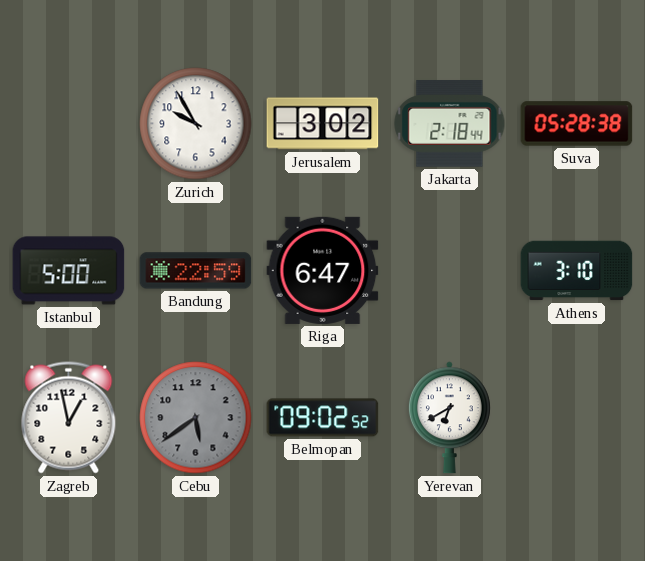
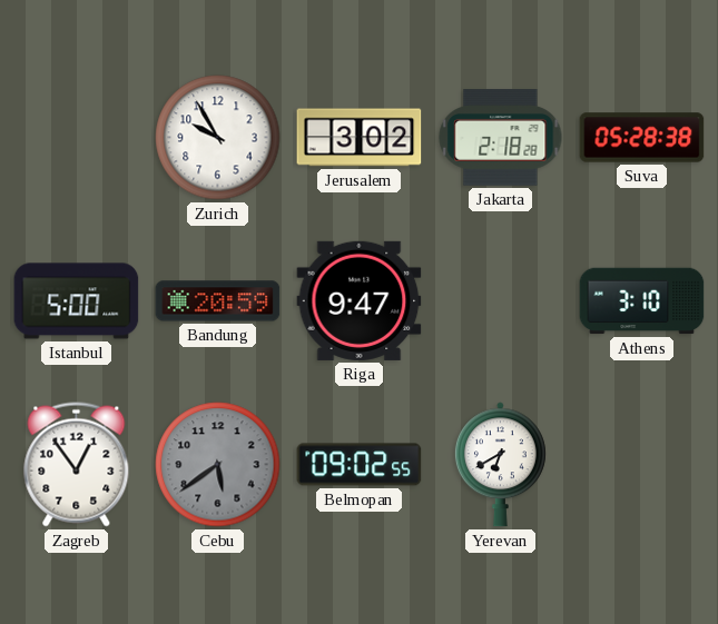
Jakarta: 2:18:44 -> 2:18:28
Bandung: 22:59 -> 20:59
Riga: 6:47 -> 9:47
Zagreb: 12:58 -> 12:54
Belmopan: 09:02:52 -> 09:02:55
